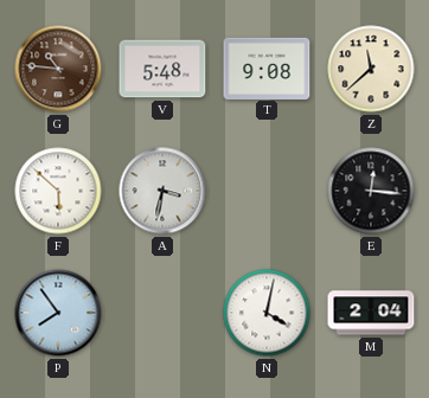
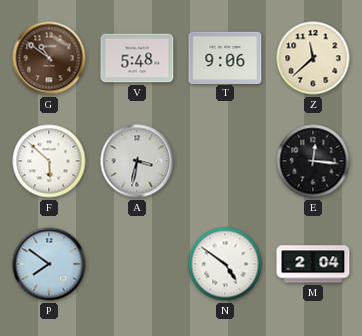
G: 10:46 -> 10:51
T: 9:08 -> 9:06
P: 7:54 -> 7:51
N: 4:02 -> 4:51
